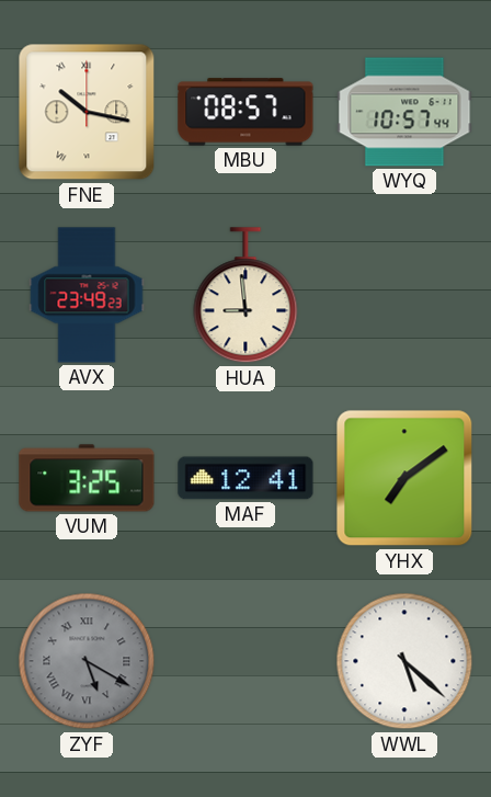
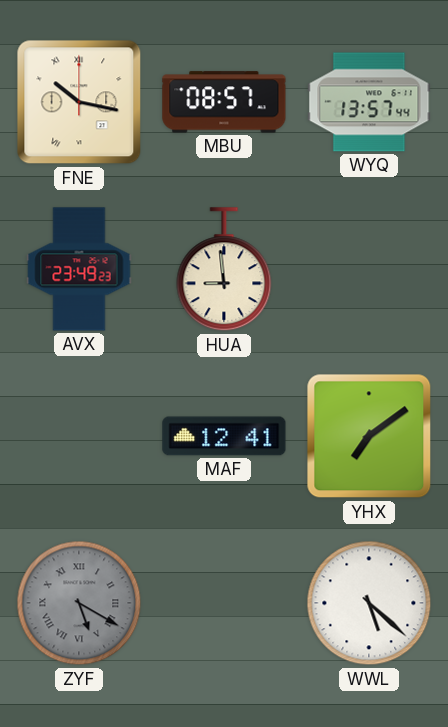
WYQ: 10:57 -> 13:57
VUM: 3:25 -> none
